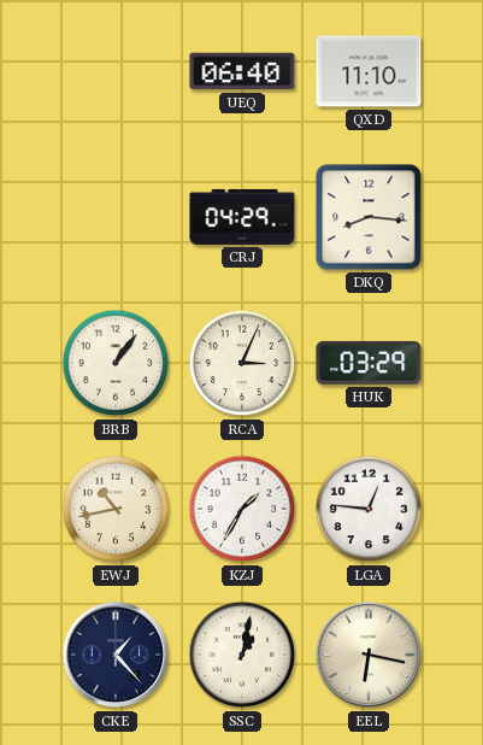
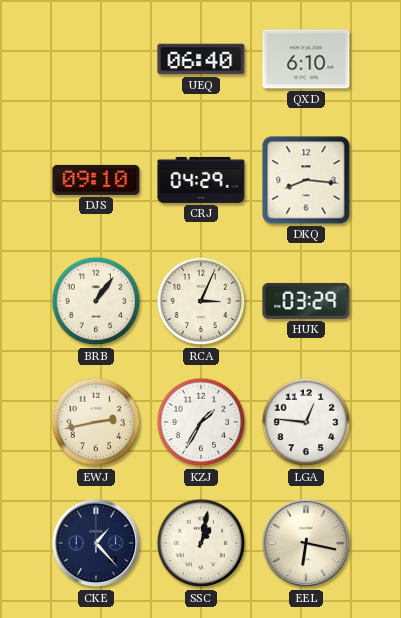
QXD: 11:10 -> 6:10
DJS: none -> 09:10
EWJ: 10:43 -> 2:43
